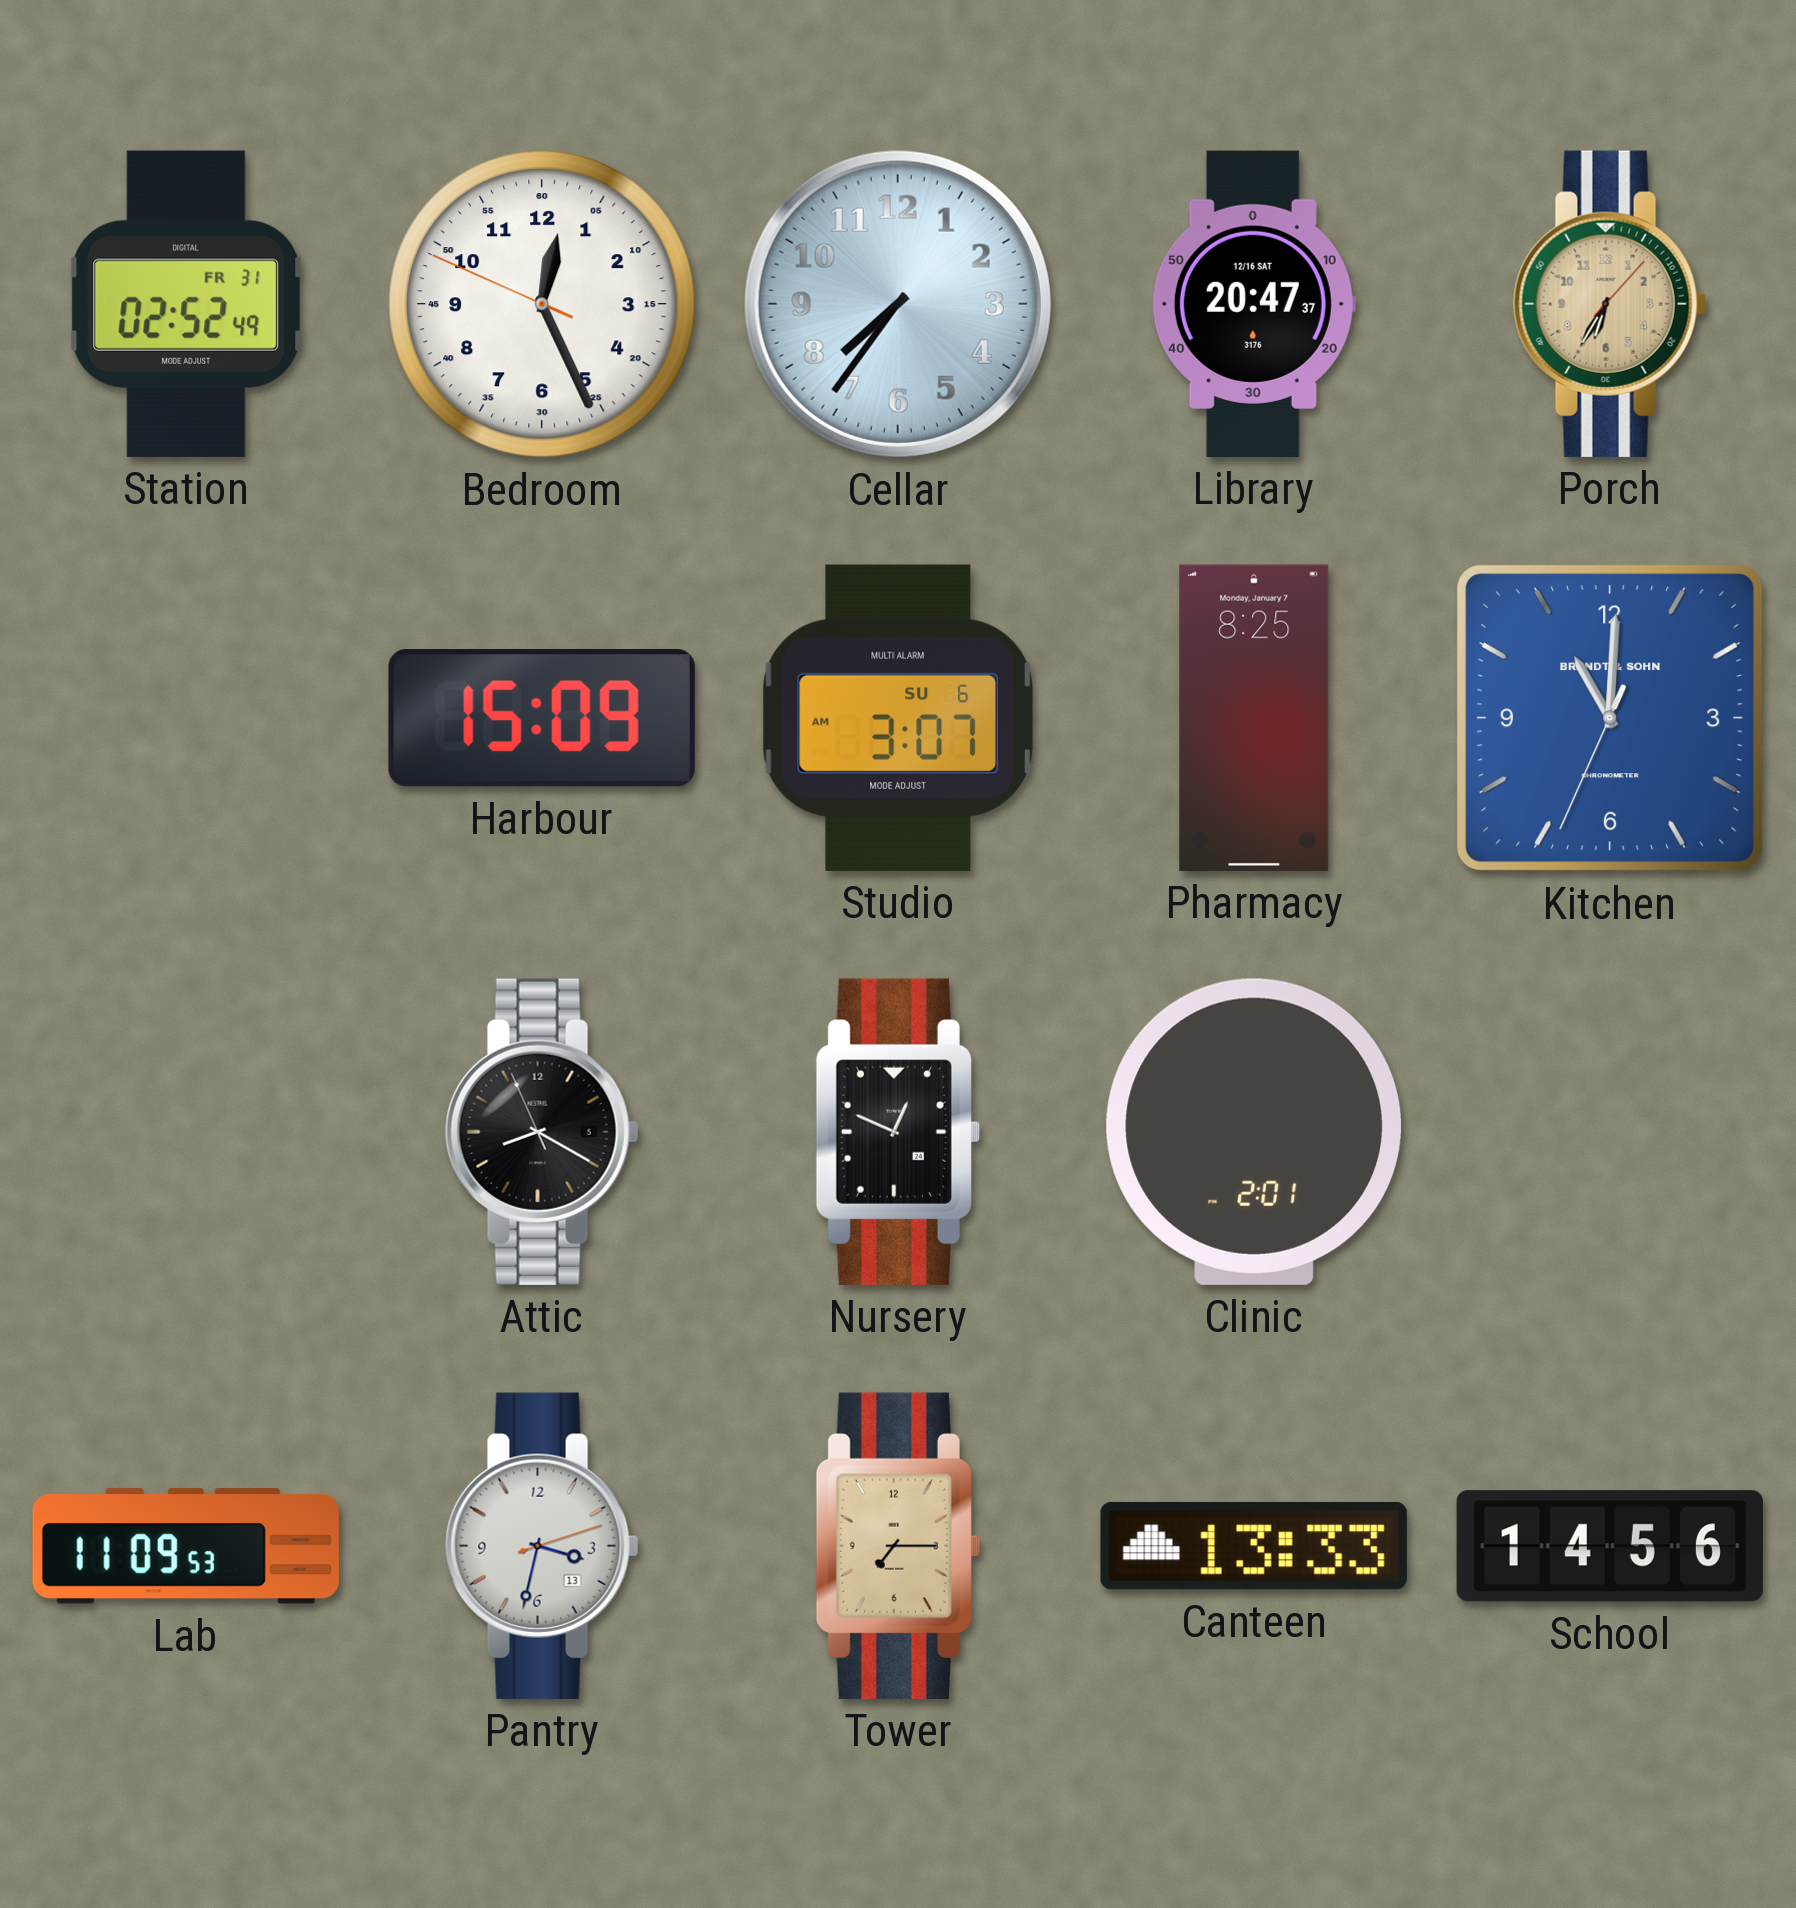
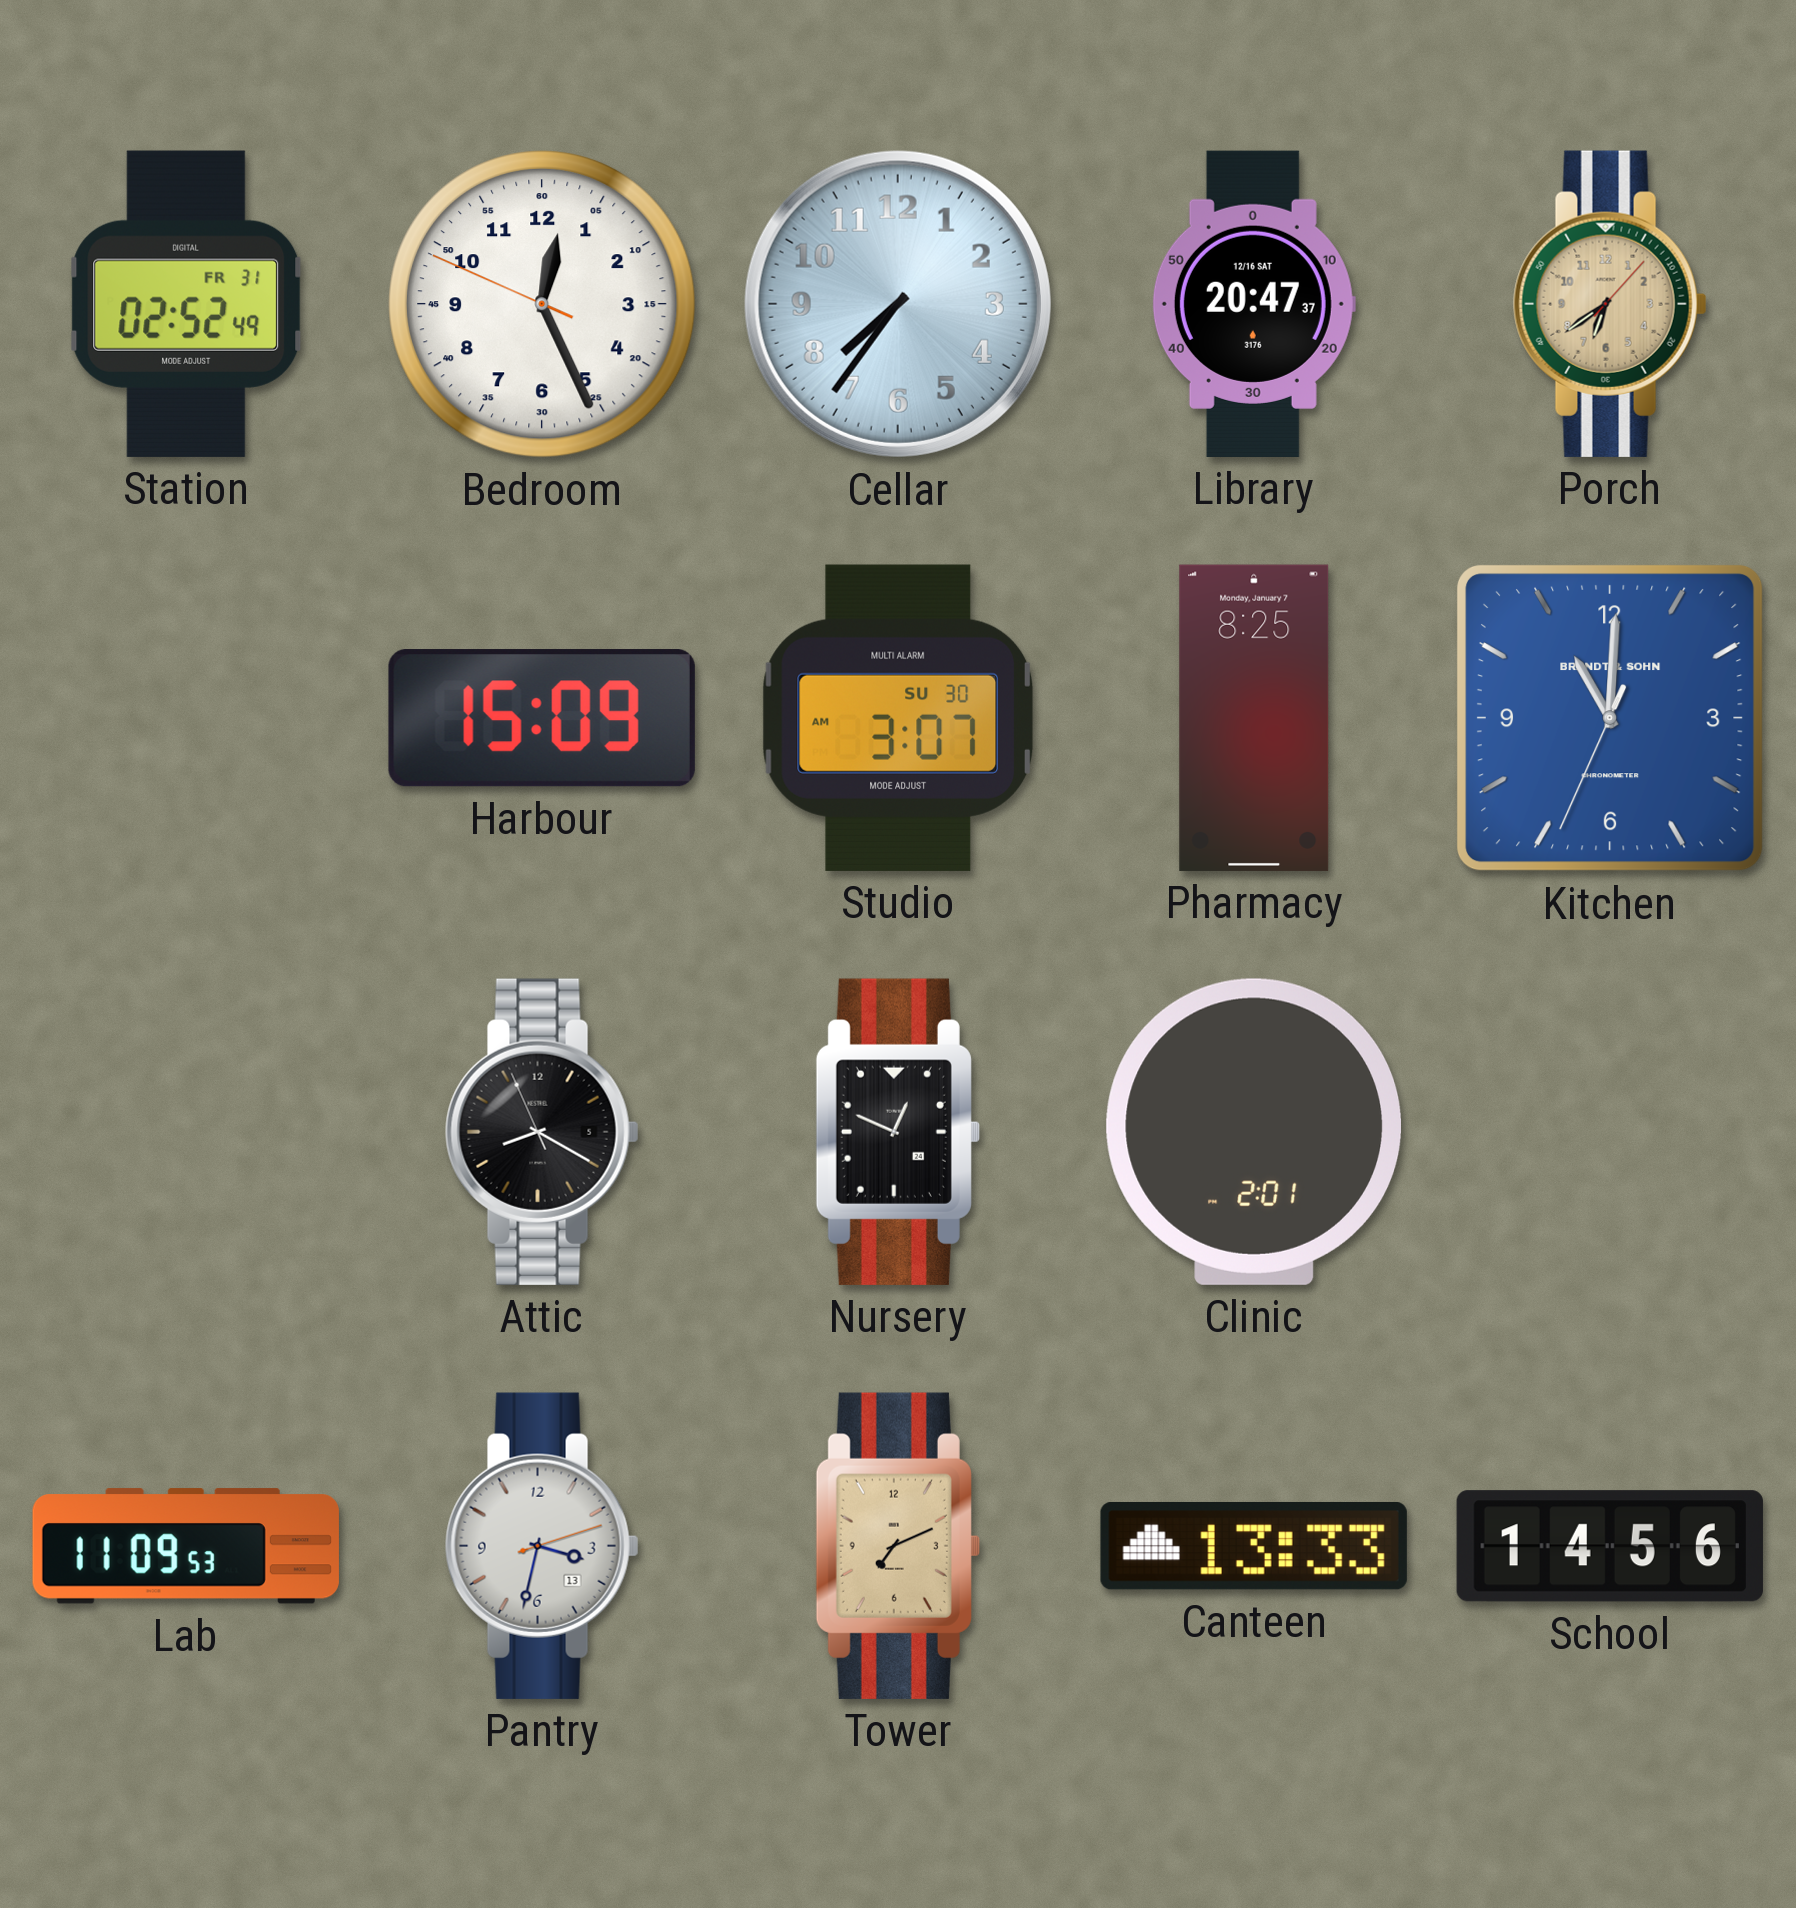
Porch: 6:35 -> 6:39
Studio date: SU 6 -> SU 30
Tower: 7:15 -> 7:11
